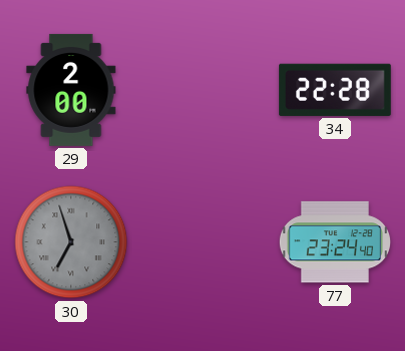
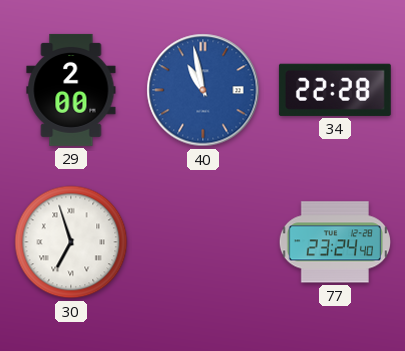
40: none -> 10:58
30 dial: grey -> white
